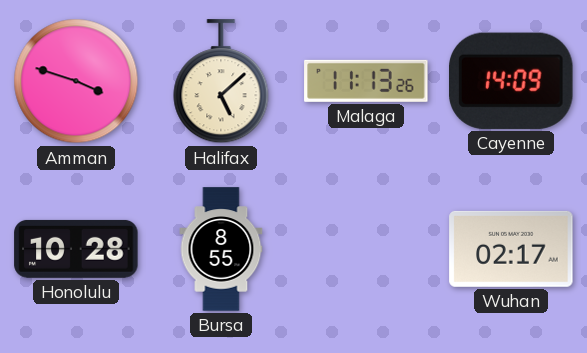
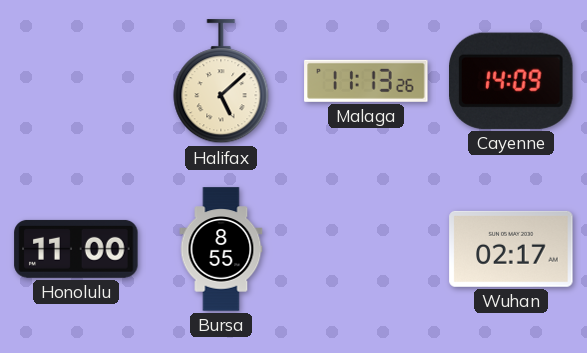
Amman: 3:48 -> none
Honolulu: 10:28 -> 11:00
